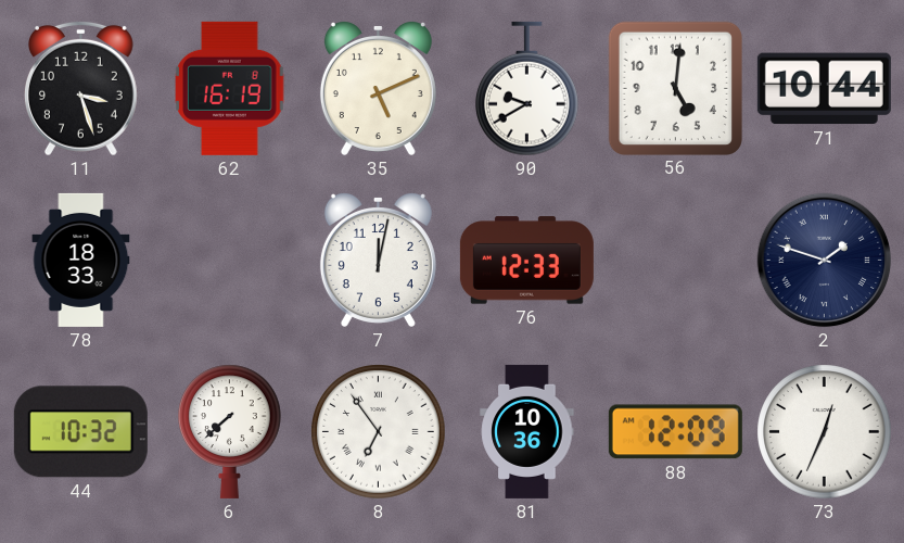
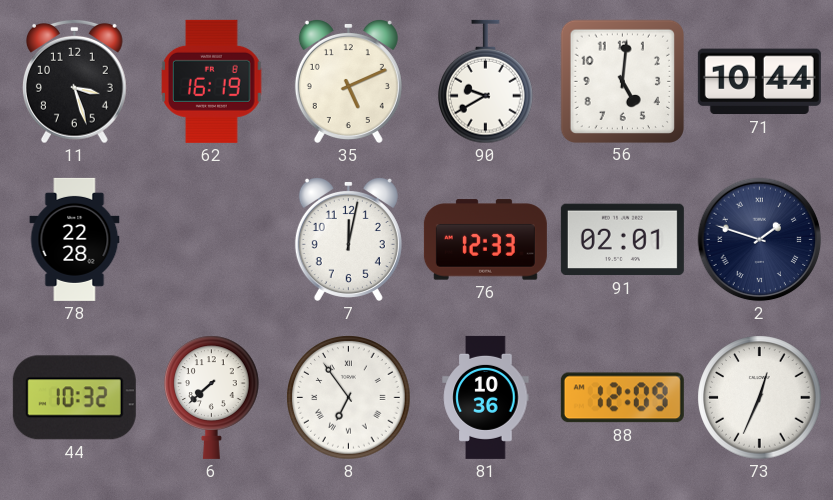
78: 18:33 -> 22:28
91: none -> 02:01
